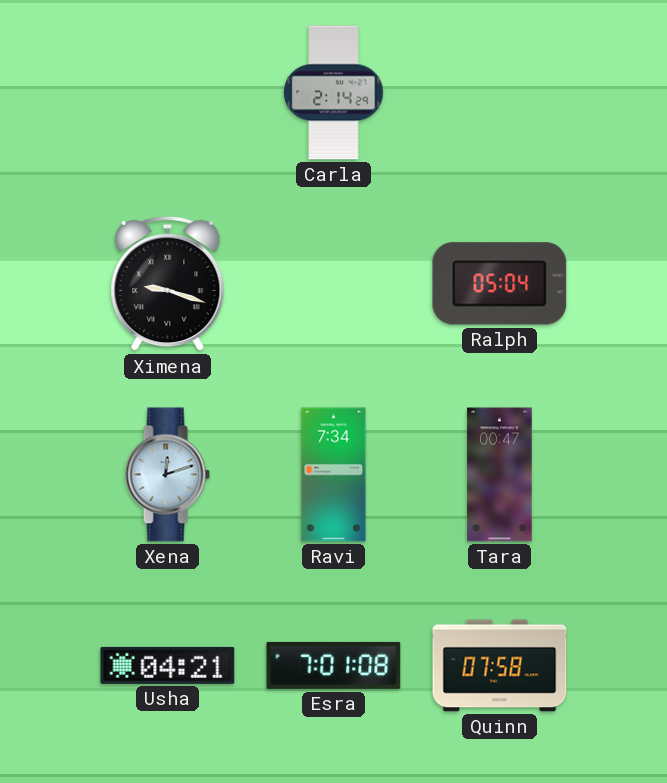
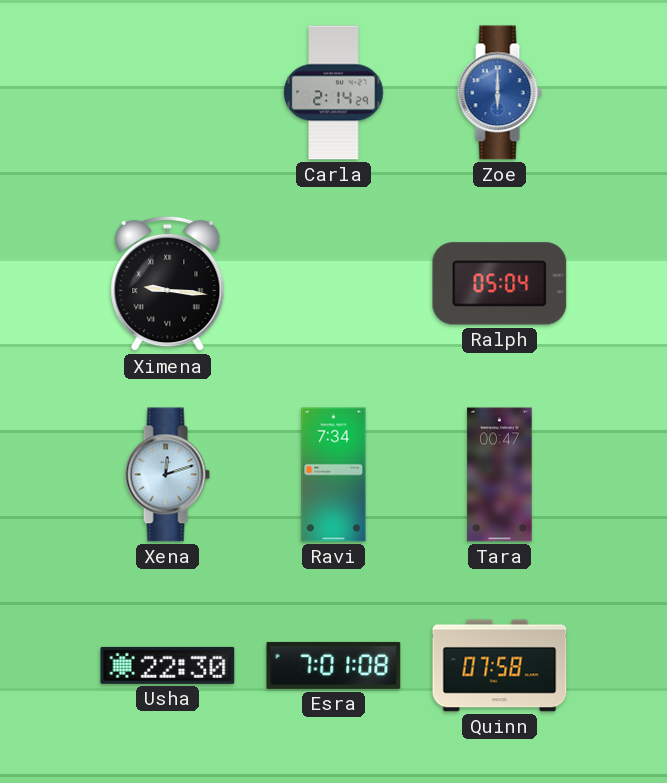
Zoe: none -> 6:00
Ximena: 9:18 -> 9:16
Usha: 04:21 -> 22:30
